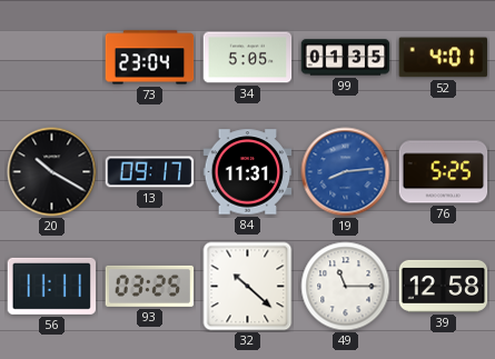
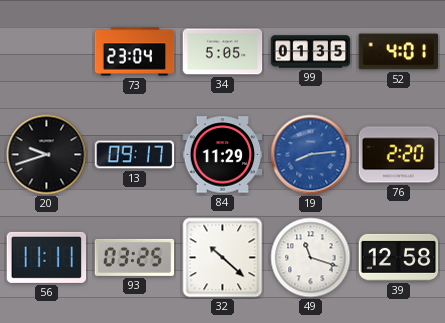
20: 10:20 -> 9:42
84: 11:31 -> 11:29
76: 5:25 -> 2:20
49: 11:15 -> 11:18
